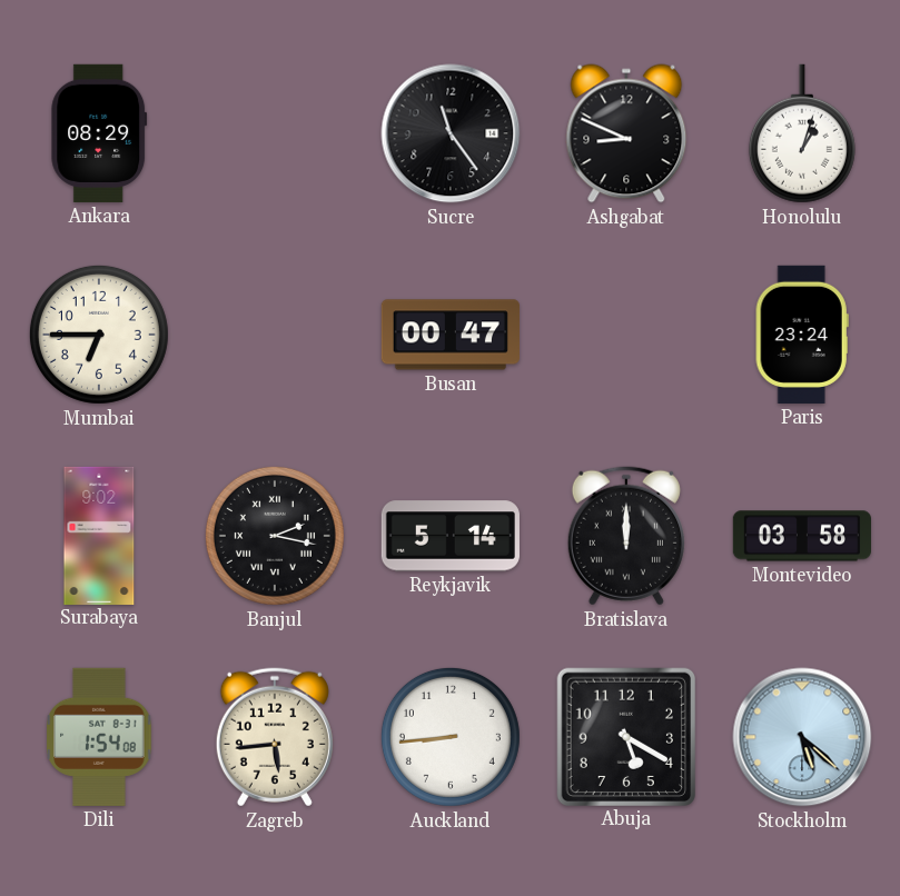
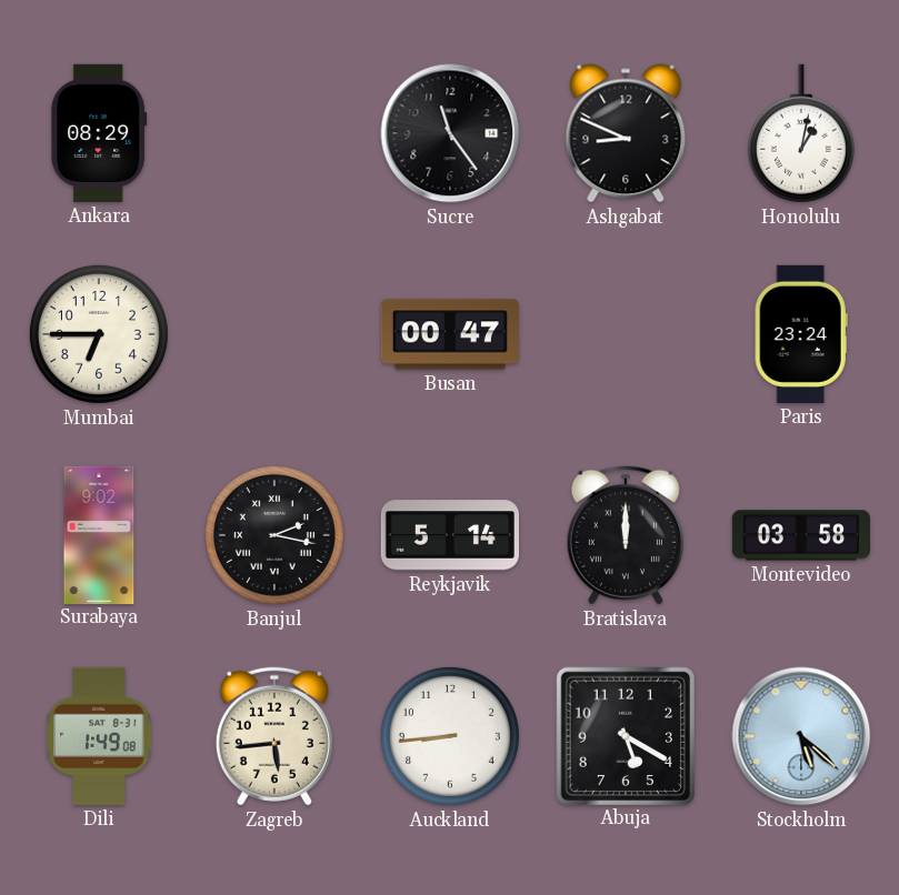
Honolulu: 1:03 -> 1:02
Dili: 1:54 -> 1:49
